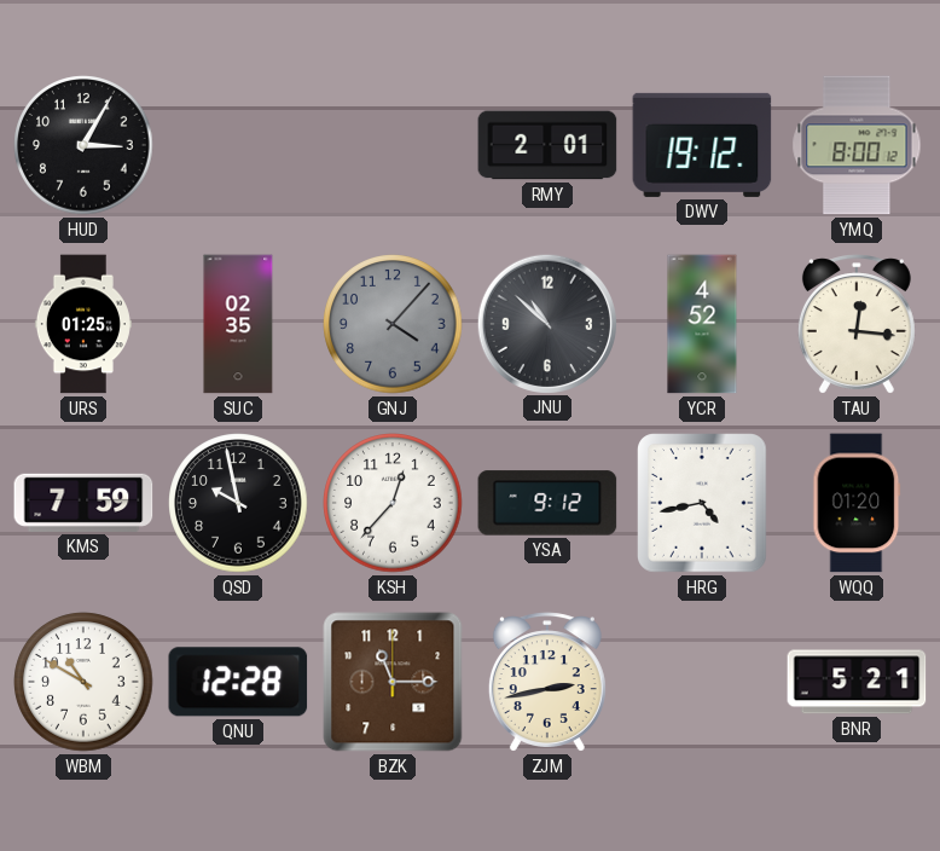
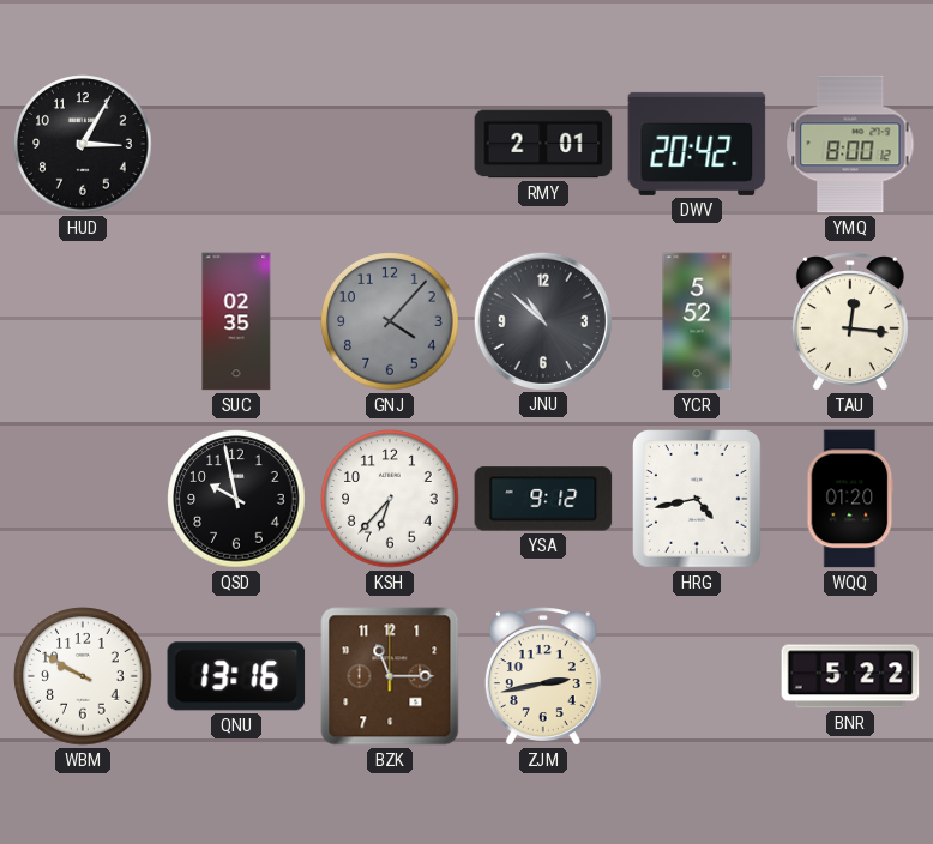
DWV: 19:12 -> 20:42
URS: 01:25 -> none
YCR: 4:52 -> 5:52
KMS: 7:59 -> none
KSH: 12:37 -> 6:37
WBM: 10:50 -> 9:50
QNU: 12:28 -> 13:16
BNR: 5:21 -> 5:22
